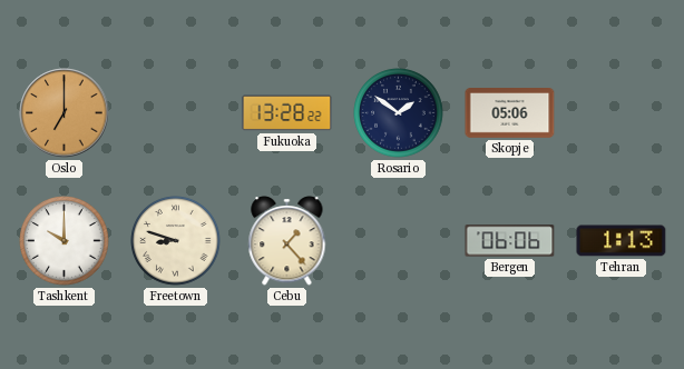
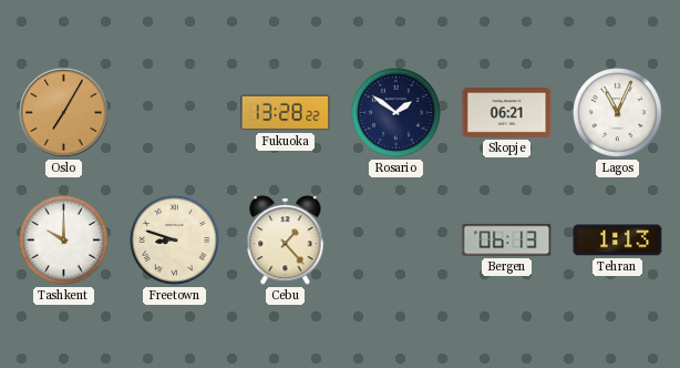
Oslo: 7:00 -> 7:05
Skopje: 05:06 -> 06:21
Lagos: none -> 11:04
Bergen: 06:06 -> 06:13
